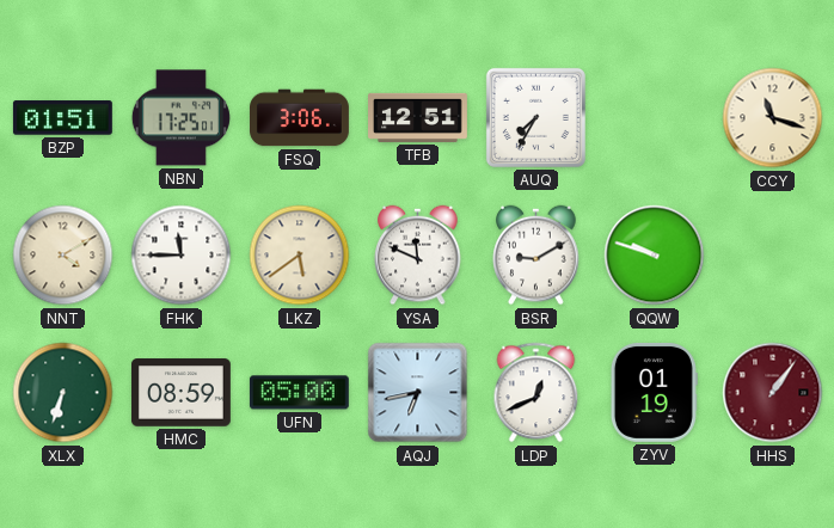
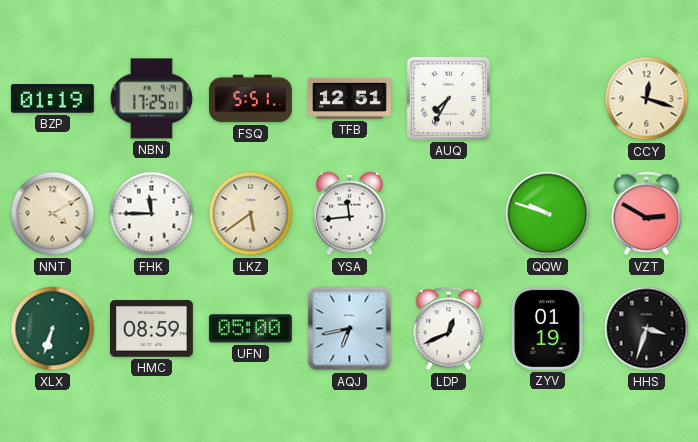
BZP: 01:51 -> 01:19
FSQ: 3:06 -> 5:51
CCY: 11:18 -> 12:18
YSA: 11:49 -> 11:44
BSR: 9:10 -> none
VZT: none -> 2:50
HHS: 1:06 -> 3:33
HHS dial: burgundy -> black
